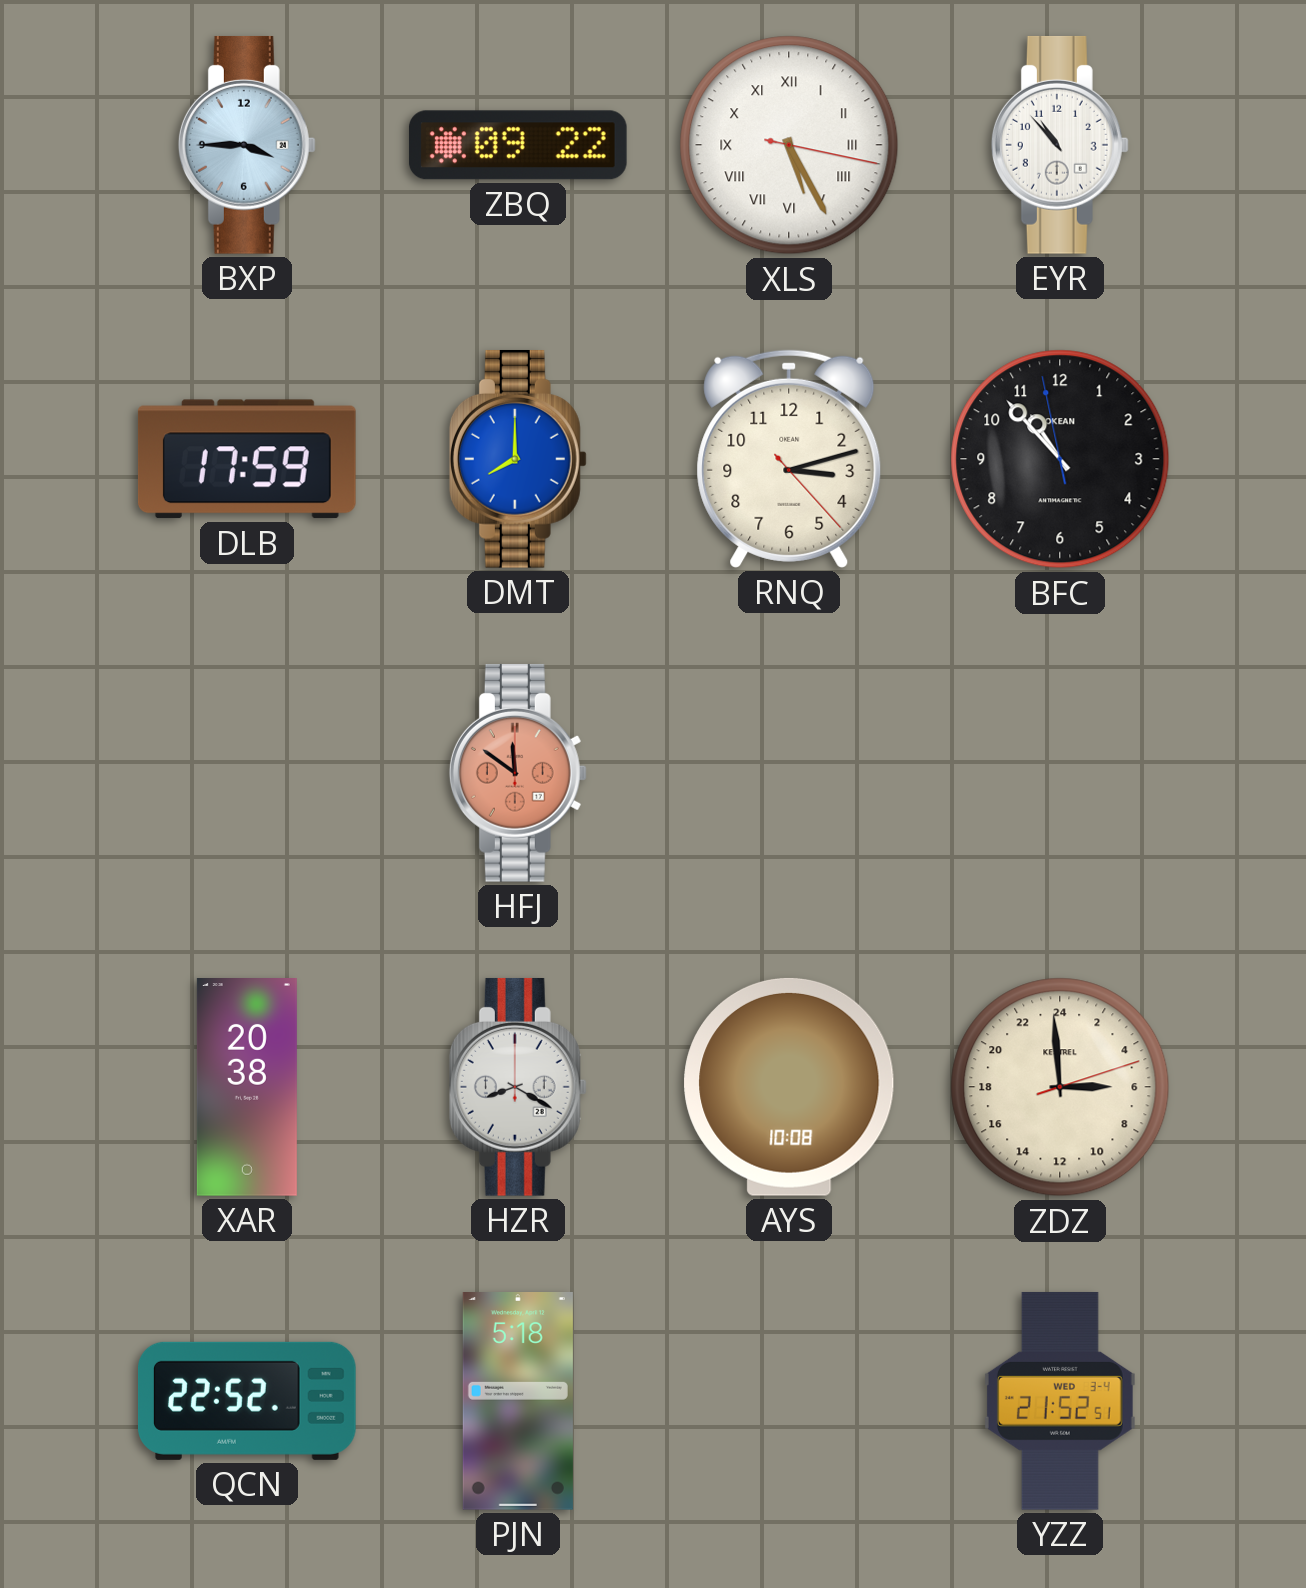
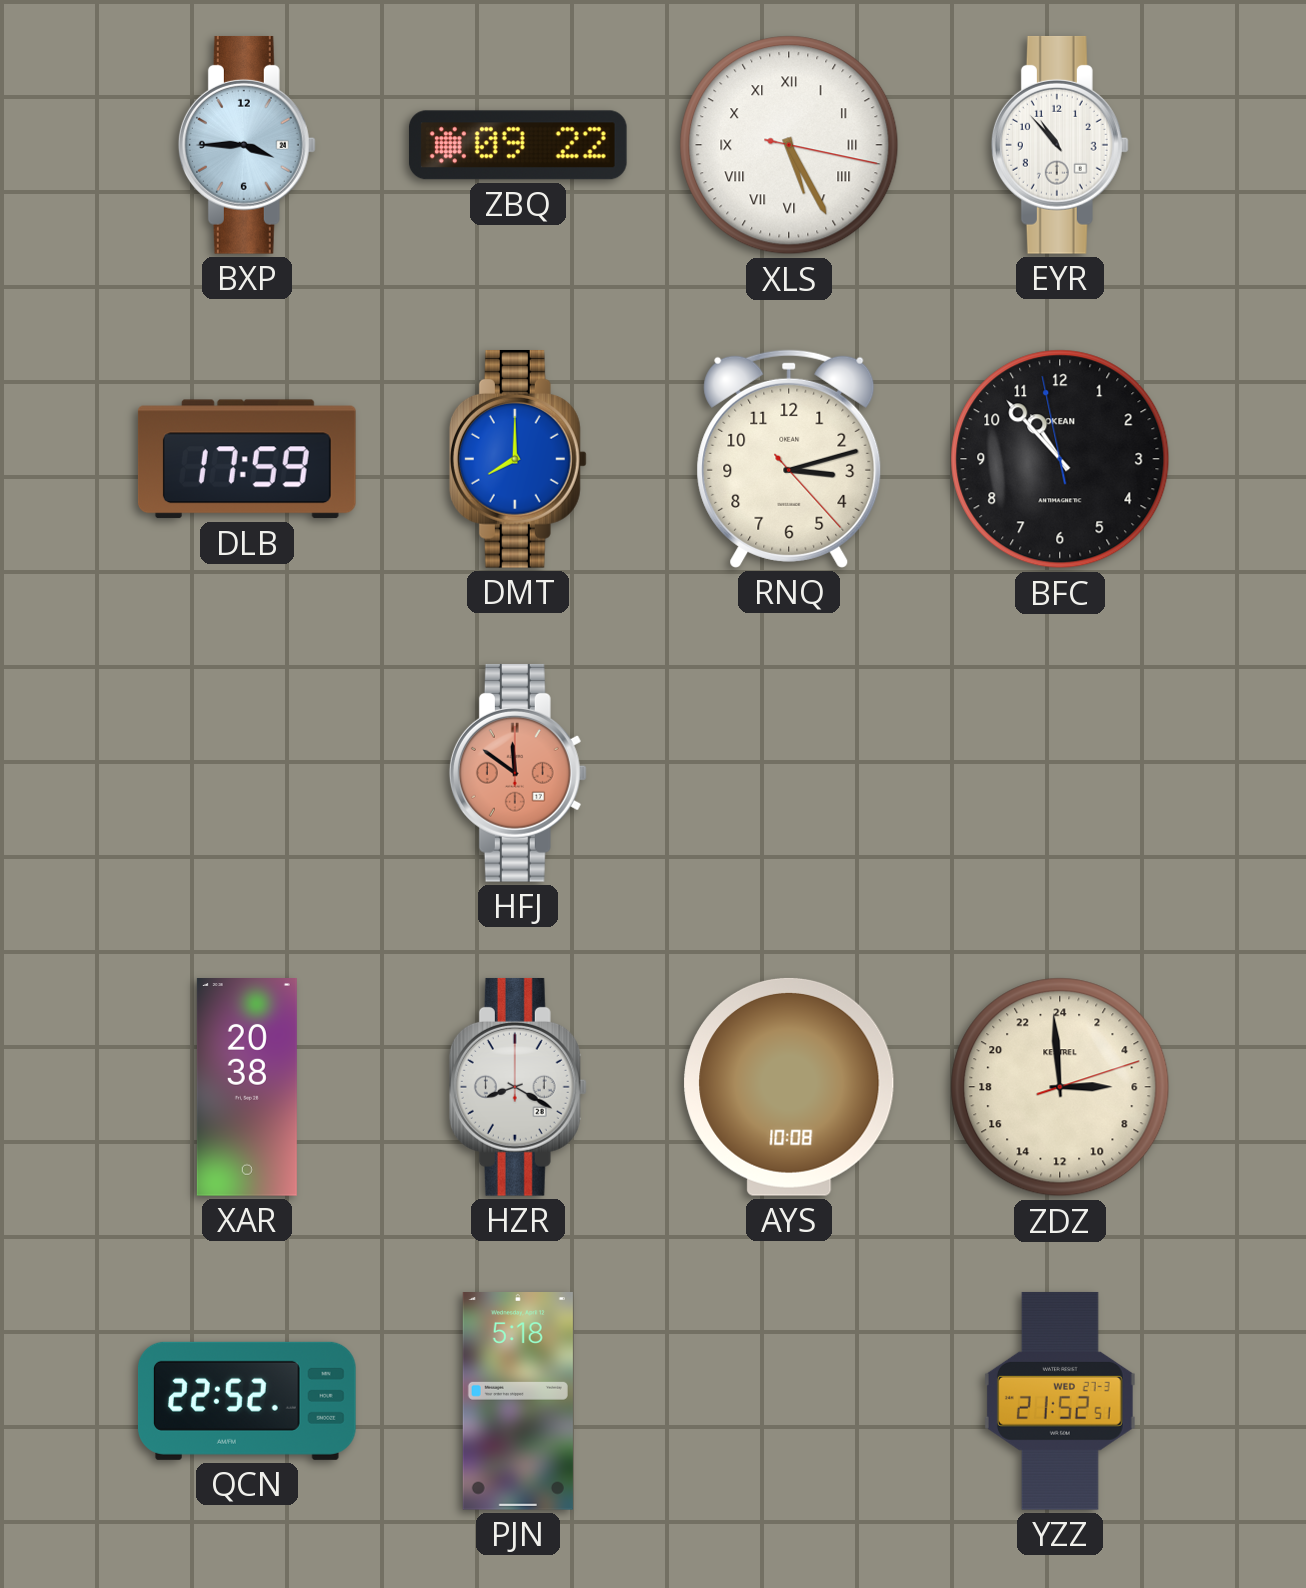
YZZ date: WED 3-4 -> WED 27-3
